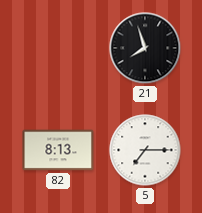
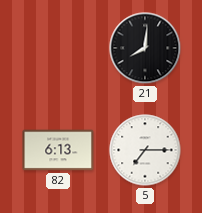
21: 7:57 -> 8:01
82: 8:13 -> 6:13
